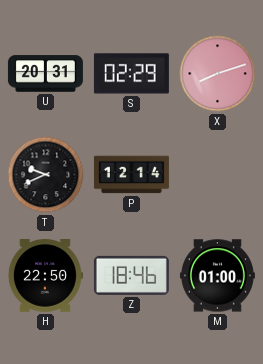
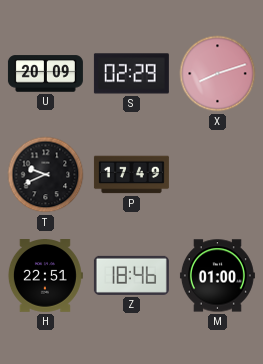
U: 20:31 -> 20:09
P: 12:14 -> 17:49
H: 22:50 -> 22:51
